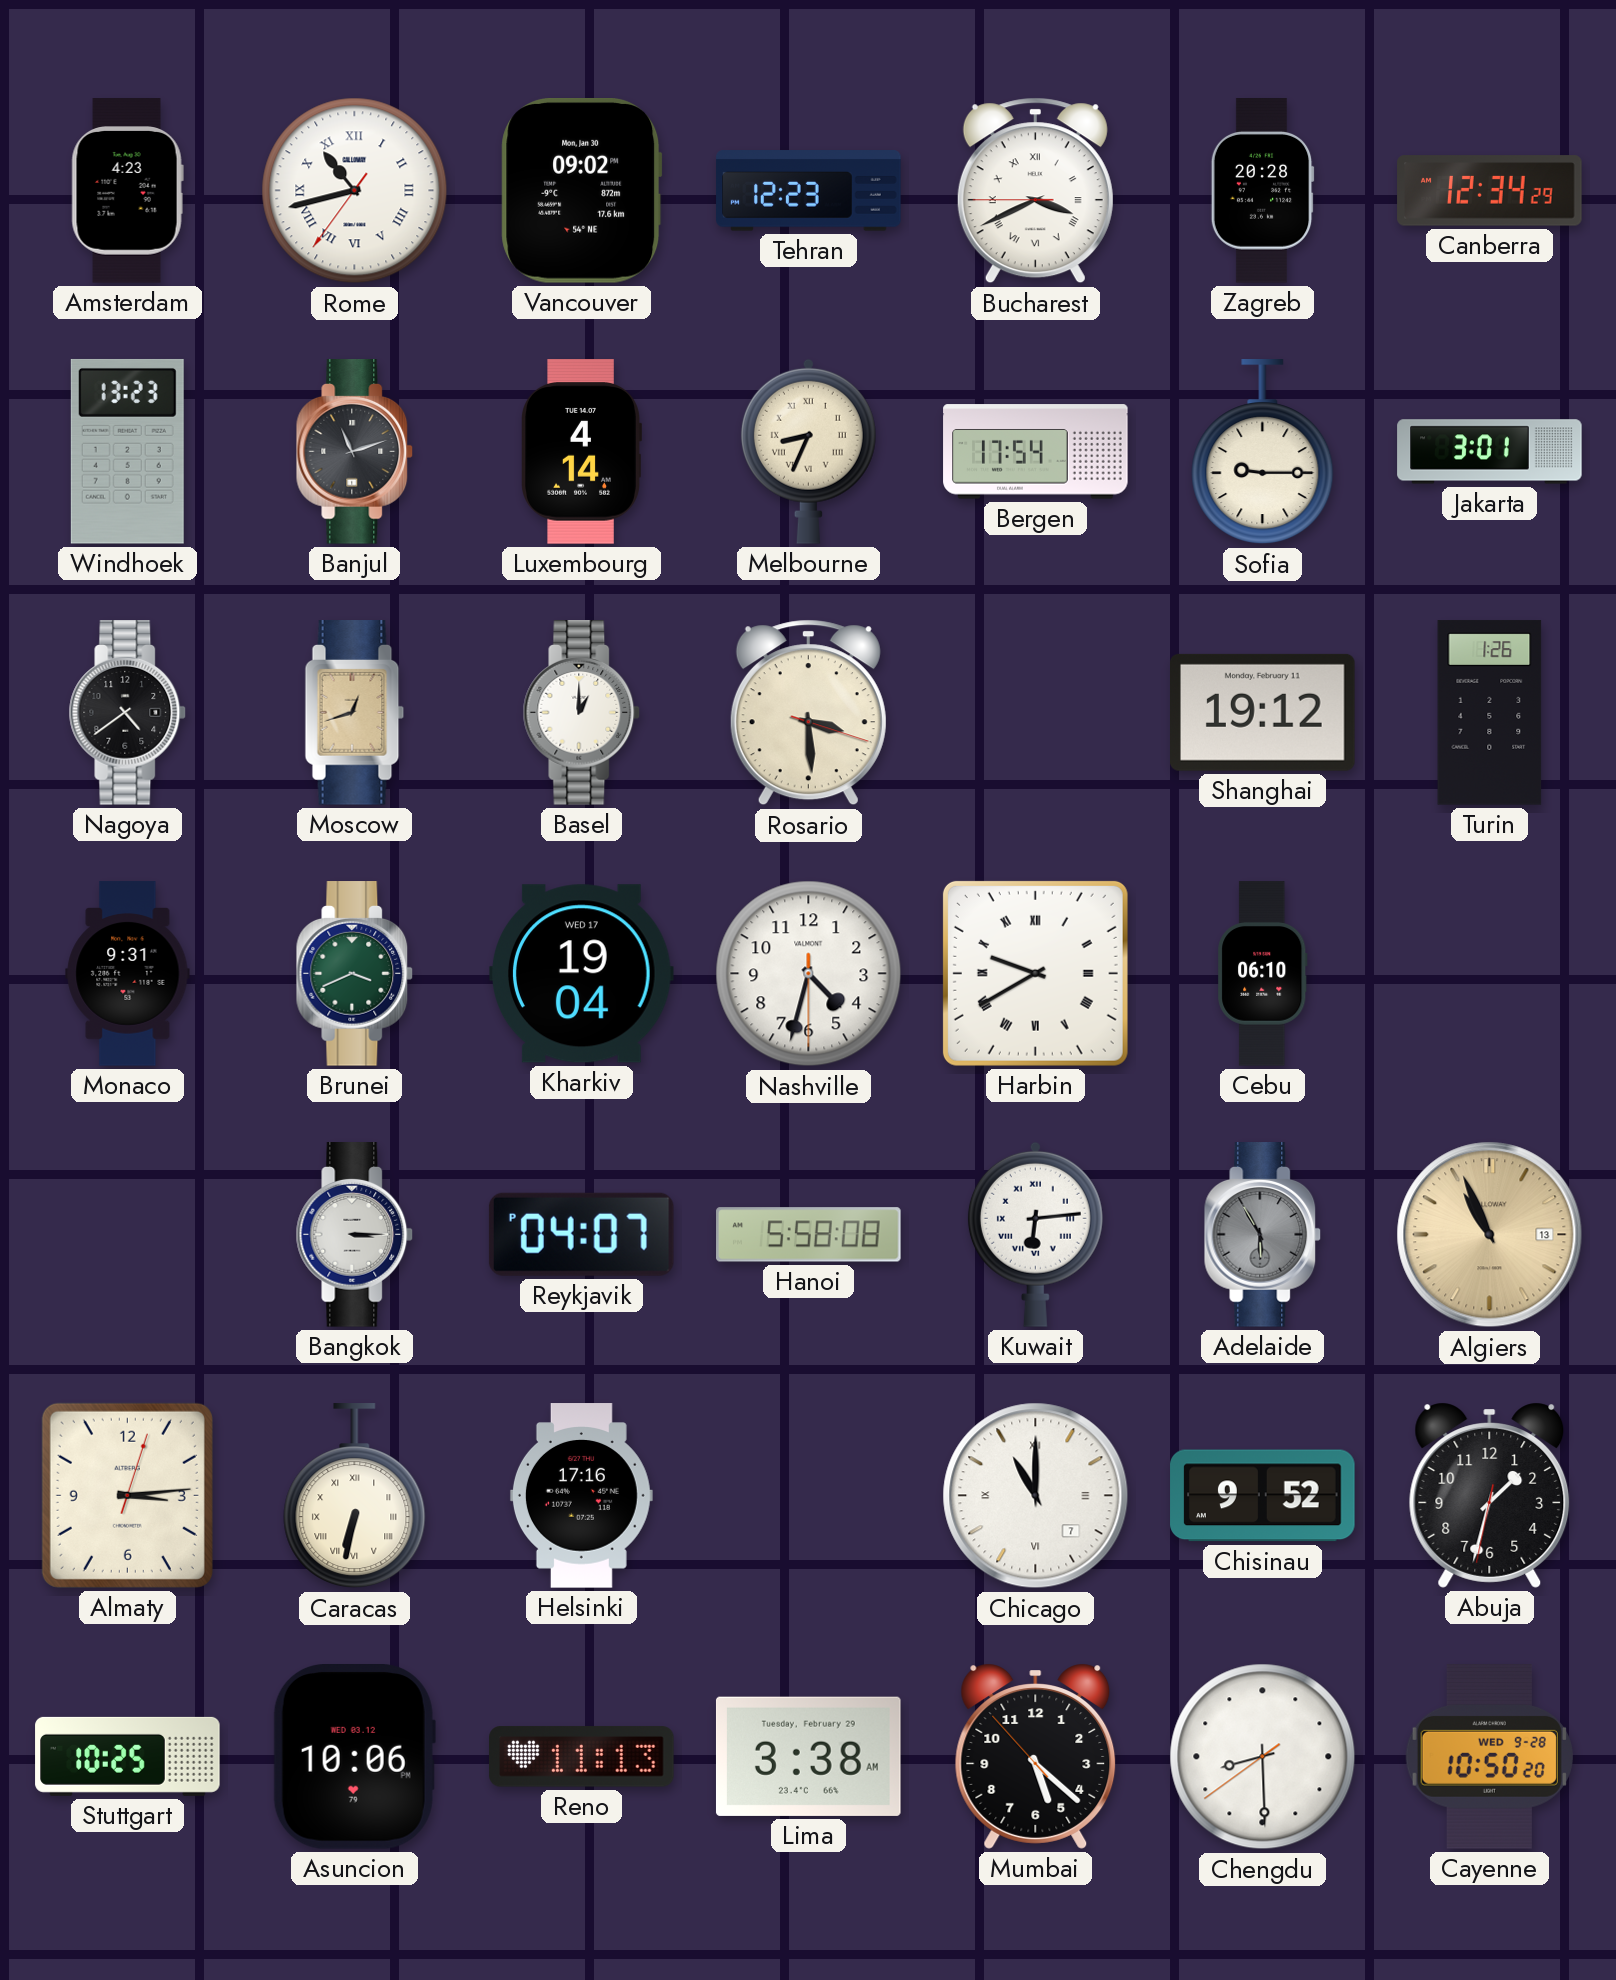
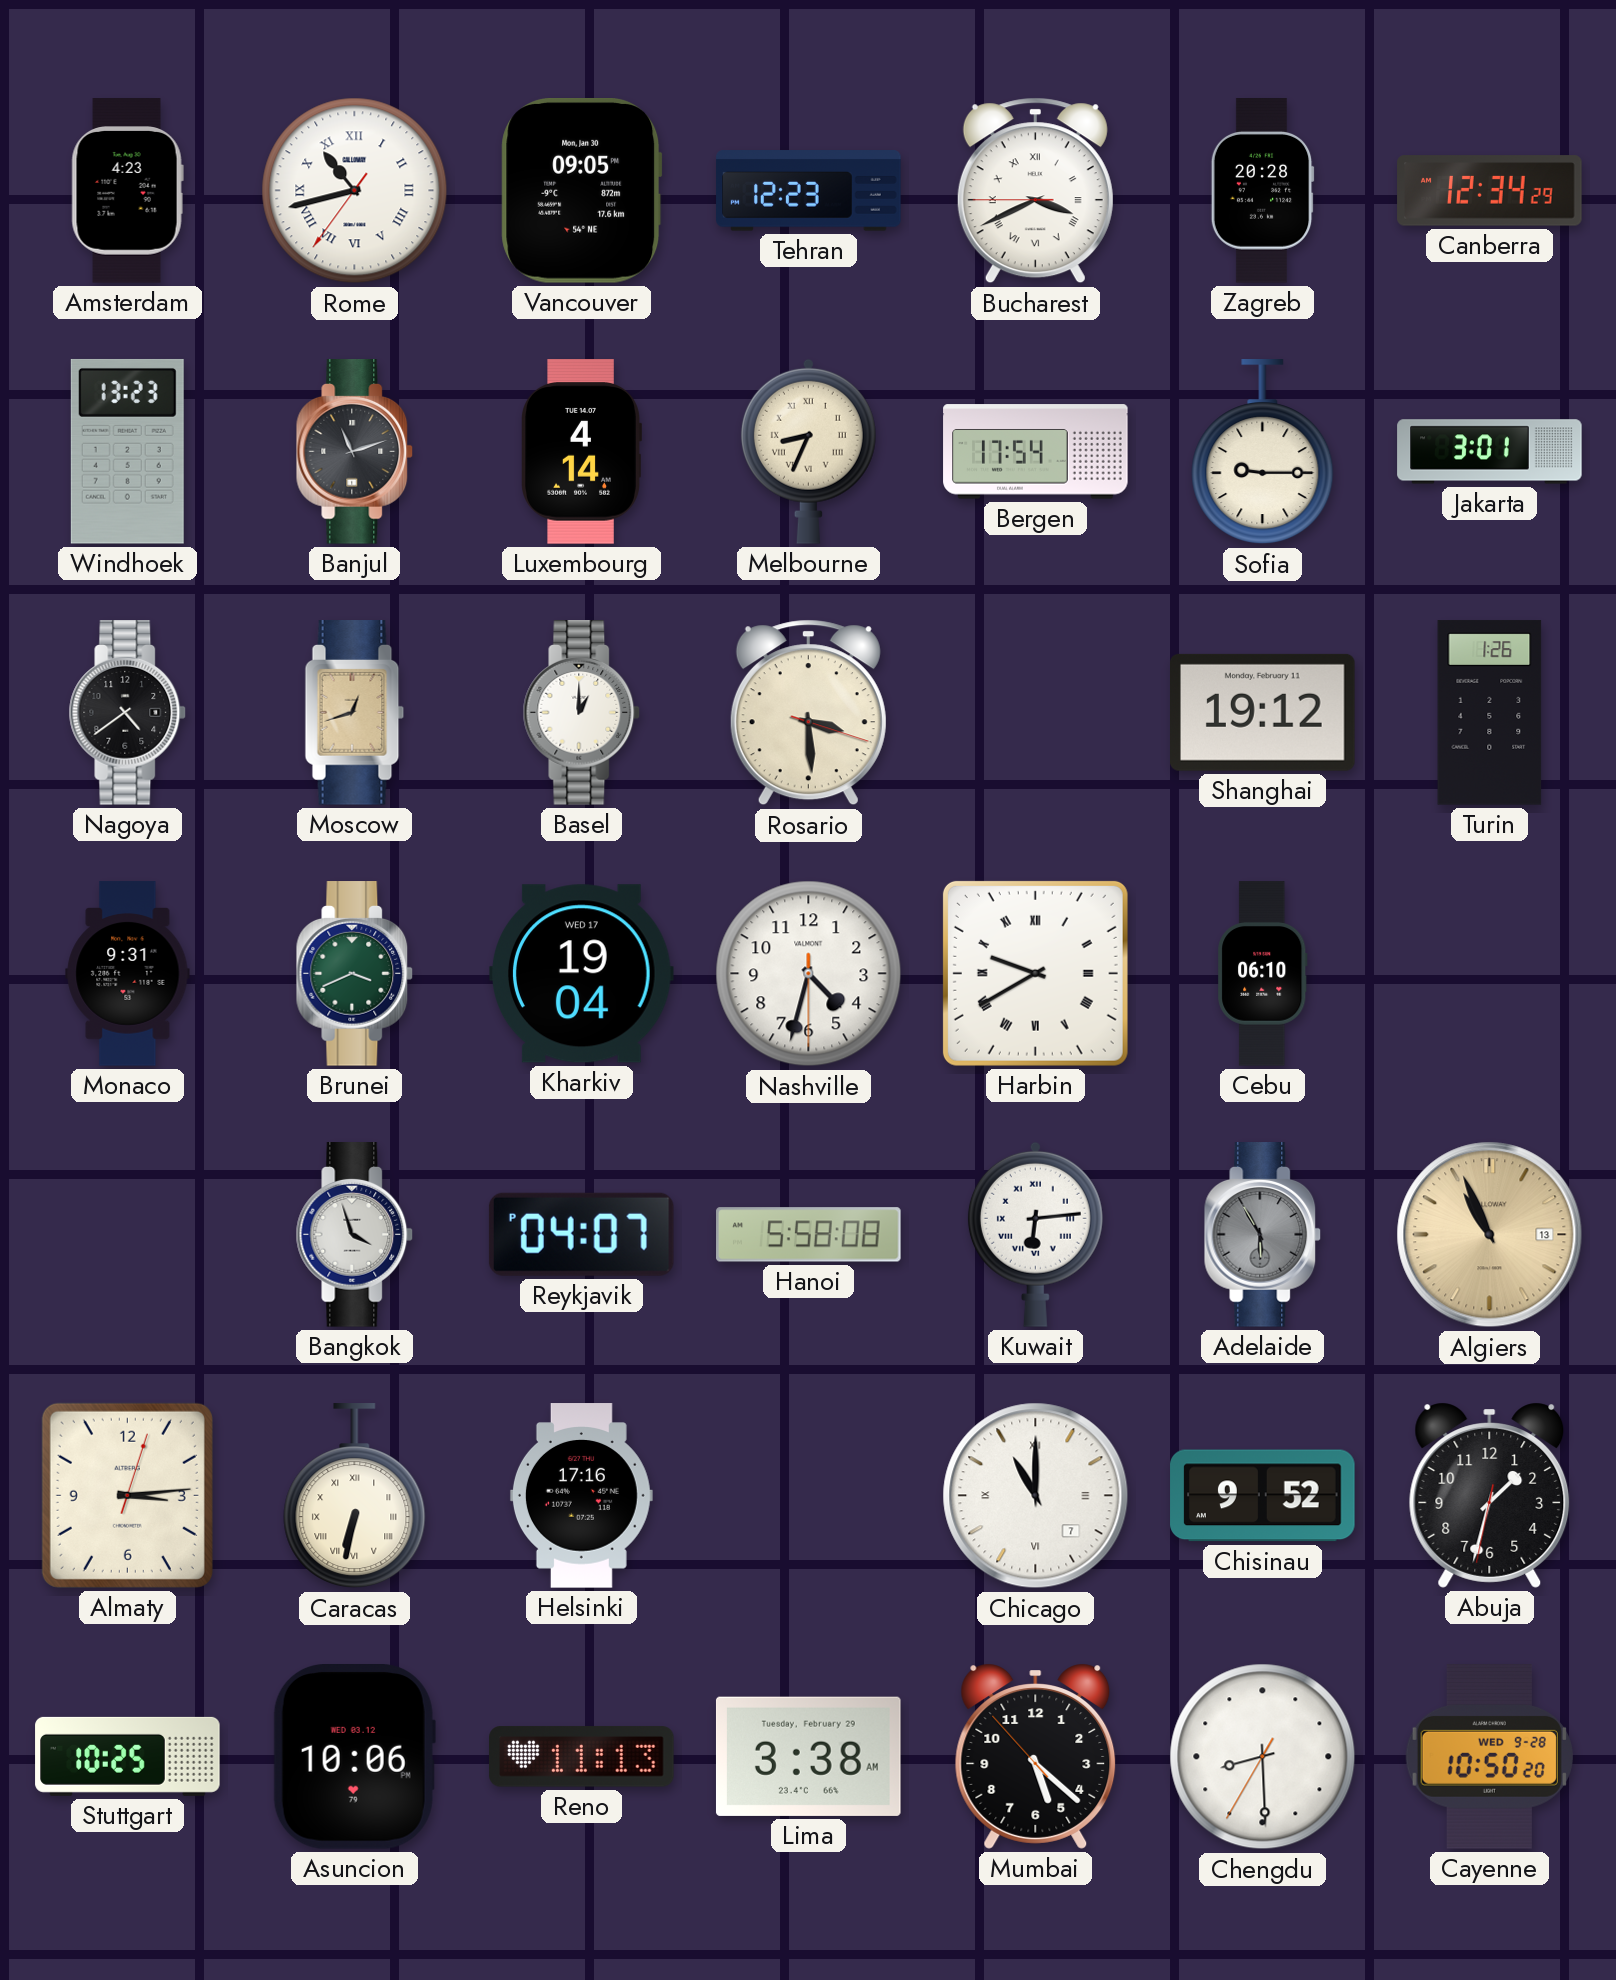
Vancouver: 09:02 -> 09:05
Bangkok: 3:15 -> 3:57
Chengdu: 8:29:39 -> 8:29:35
